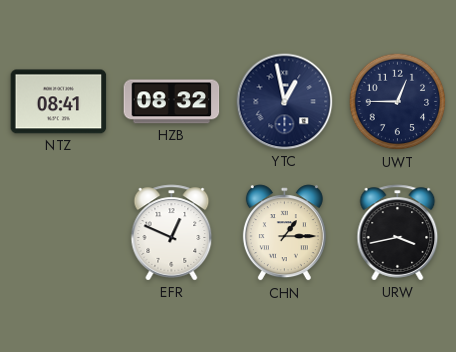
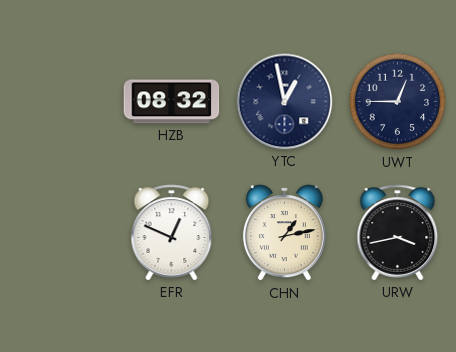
NTZ: 08:41 -> none
CHN: 1:15 -> 1:13
